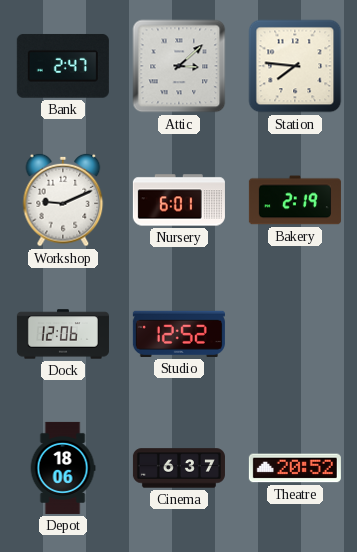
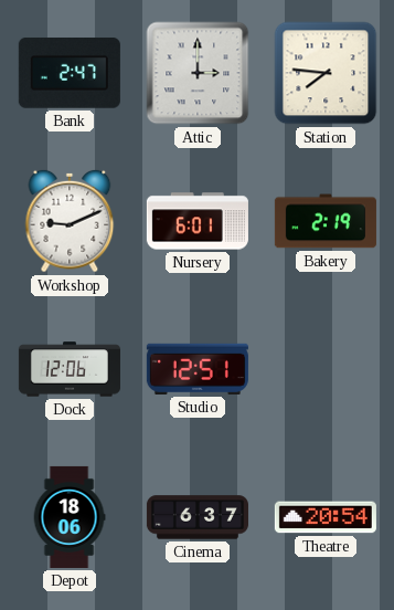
Attic: 3:08 -> 3:00
Studio: 12:52 -> 12:51
Theatre: 20:52 -> 20:54
